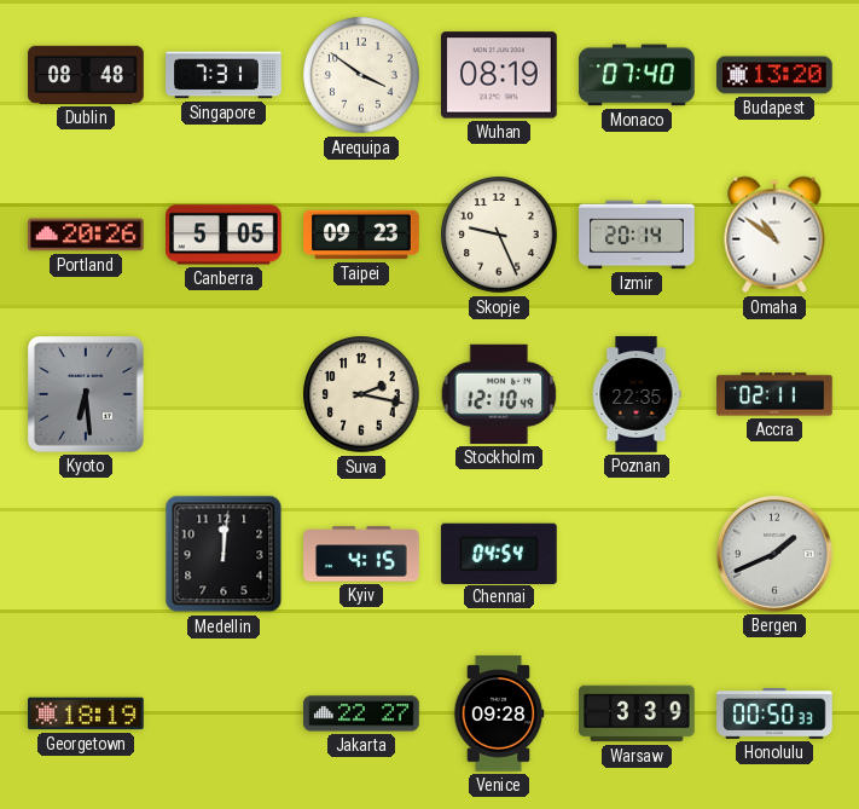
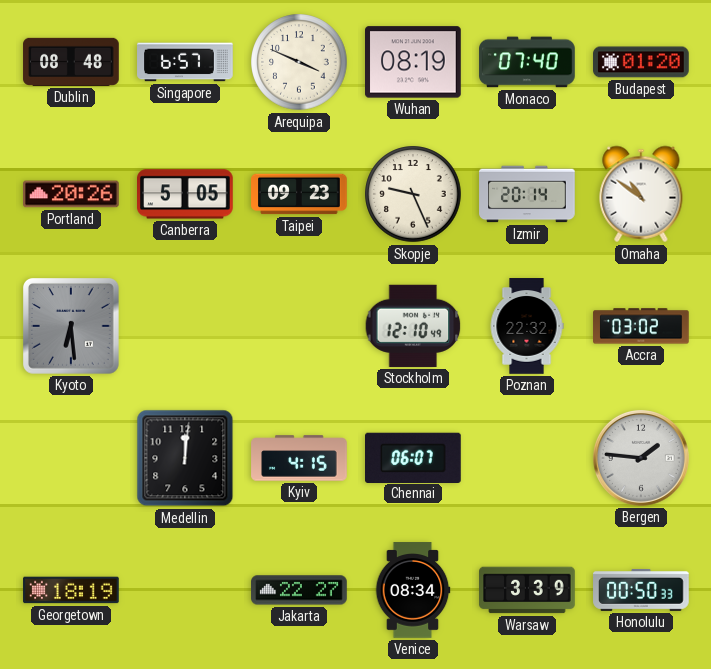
Singapore: 7:31 -> 6:57
Arequipa: 3:51 -> 3:49
Budapest: 13:20 -> 01:20
Suva: 2:17 -> none
Poznan: 22:35 -> 22:32
Accra: 02:11 -> 03:02
Chennai: 04:54 -> 06:07
Bergen: 1:41 -> 1:46
Venice: 09:28 -> 08:34
